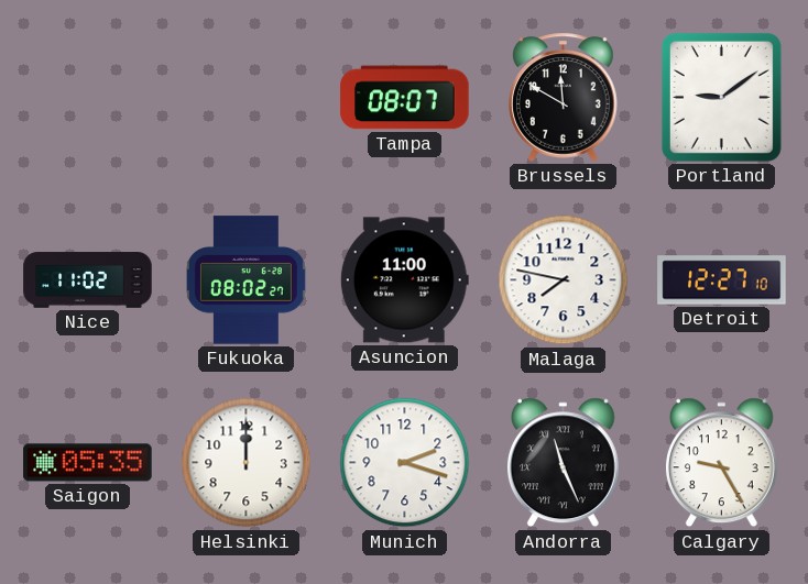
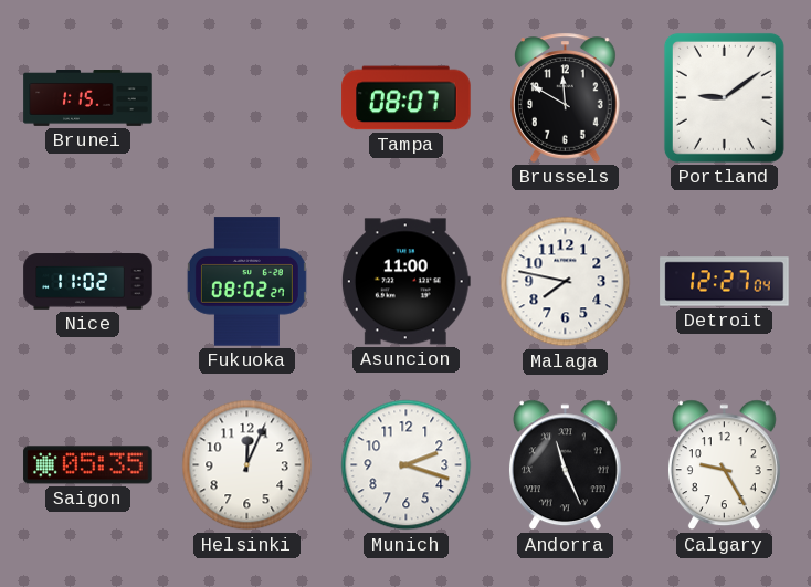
Brunei: none -> 1:15
Detroit: 12:27:10 -> 12:27:04
Helsinki: 12:00 -> 12:04
